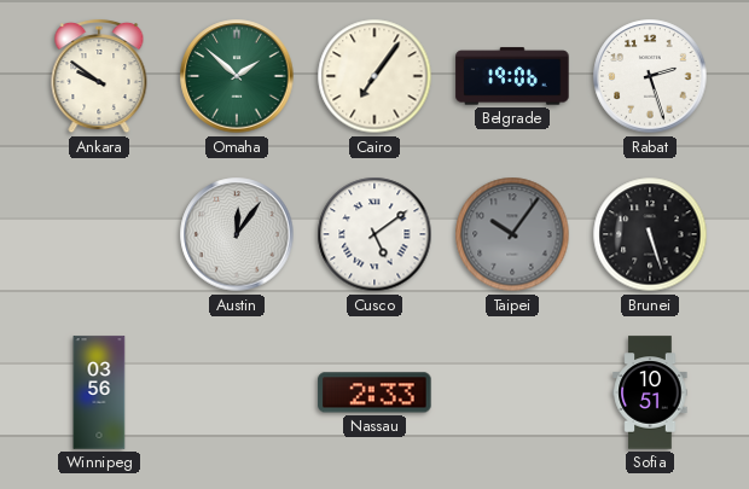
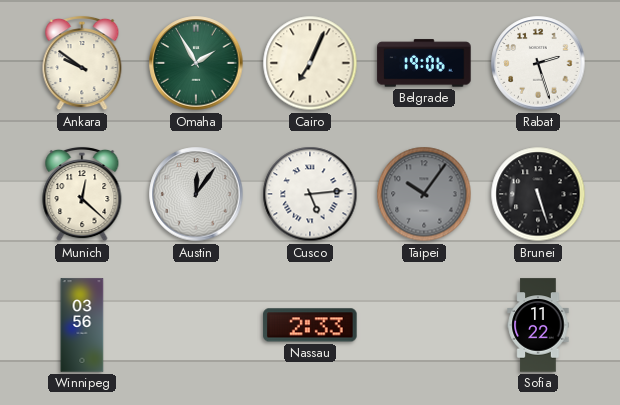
Omaha: 1:52 -> 1:55
Cairo: 7:06 -> 7:04
Munich: none -> 12:22
Cusco: 5:09 -> 5:14
Sofia: 10:51 -> 11:22
